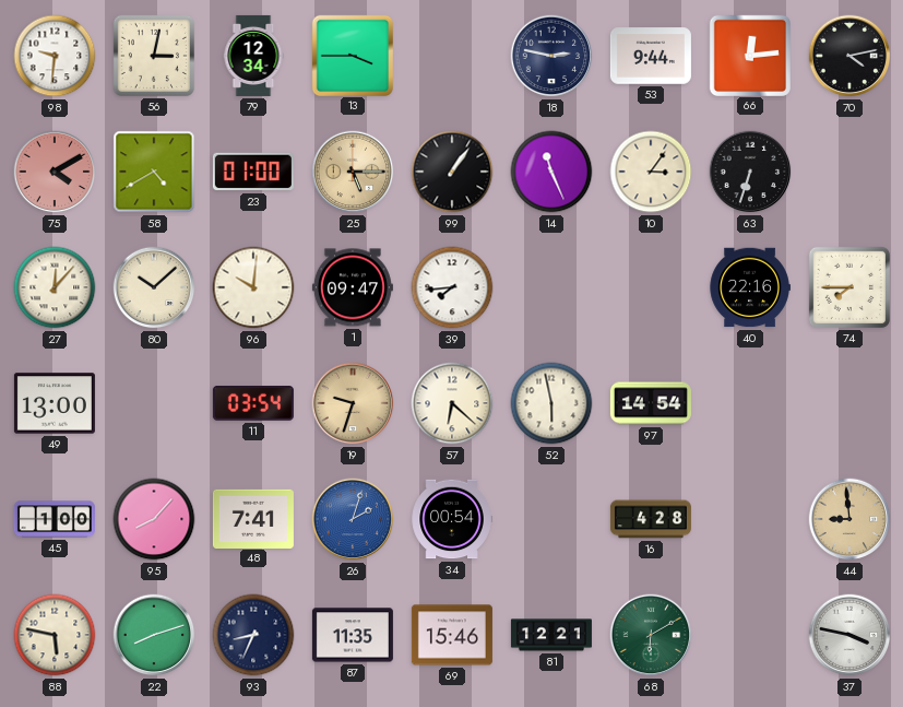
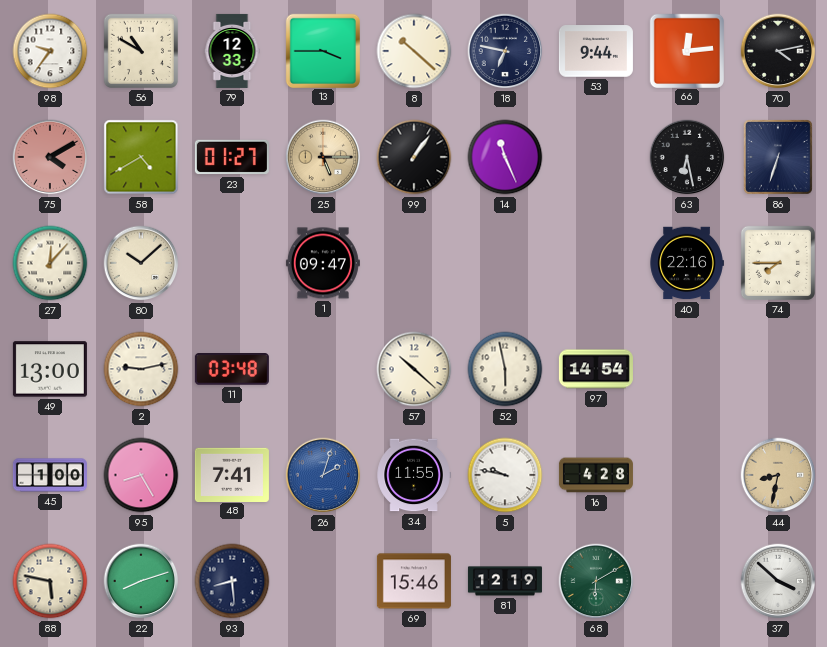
98: 9:31 -> 9:36
56: 3:02 -> 10:50
79: 12:34 -> 12:33
8: none -> 10:22
18: 2:47 -> 6:47
23: 01:00 -> 01:27
10: 3:06 -> none
63: 6:33 -> 6:28
86: none -> 6:33
96: 10:01 -> none
39: 7:44 -> none
2: none -> 9:13
11: 03:54 -> 03:48
19: 9:33 -> none
57: 6:22 -> 10:22
95: 8:07 -> 8:25
34: 00:54 -> 11:55
5: none -> 9:47
44: 8:59 -> 8:32
93: 8:34 -> 8:29
87: 11:35 -> none
81: 12:21 -> 12:19
37: 3:47 -> 3:52
